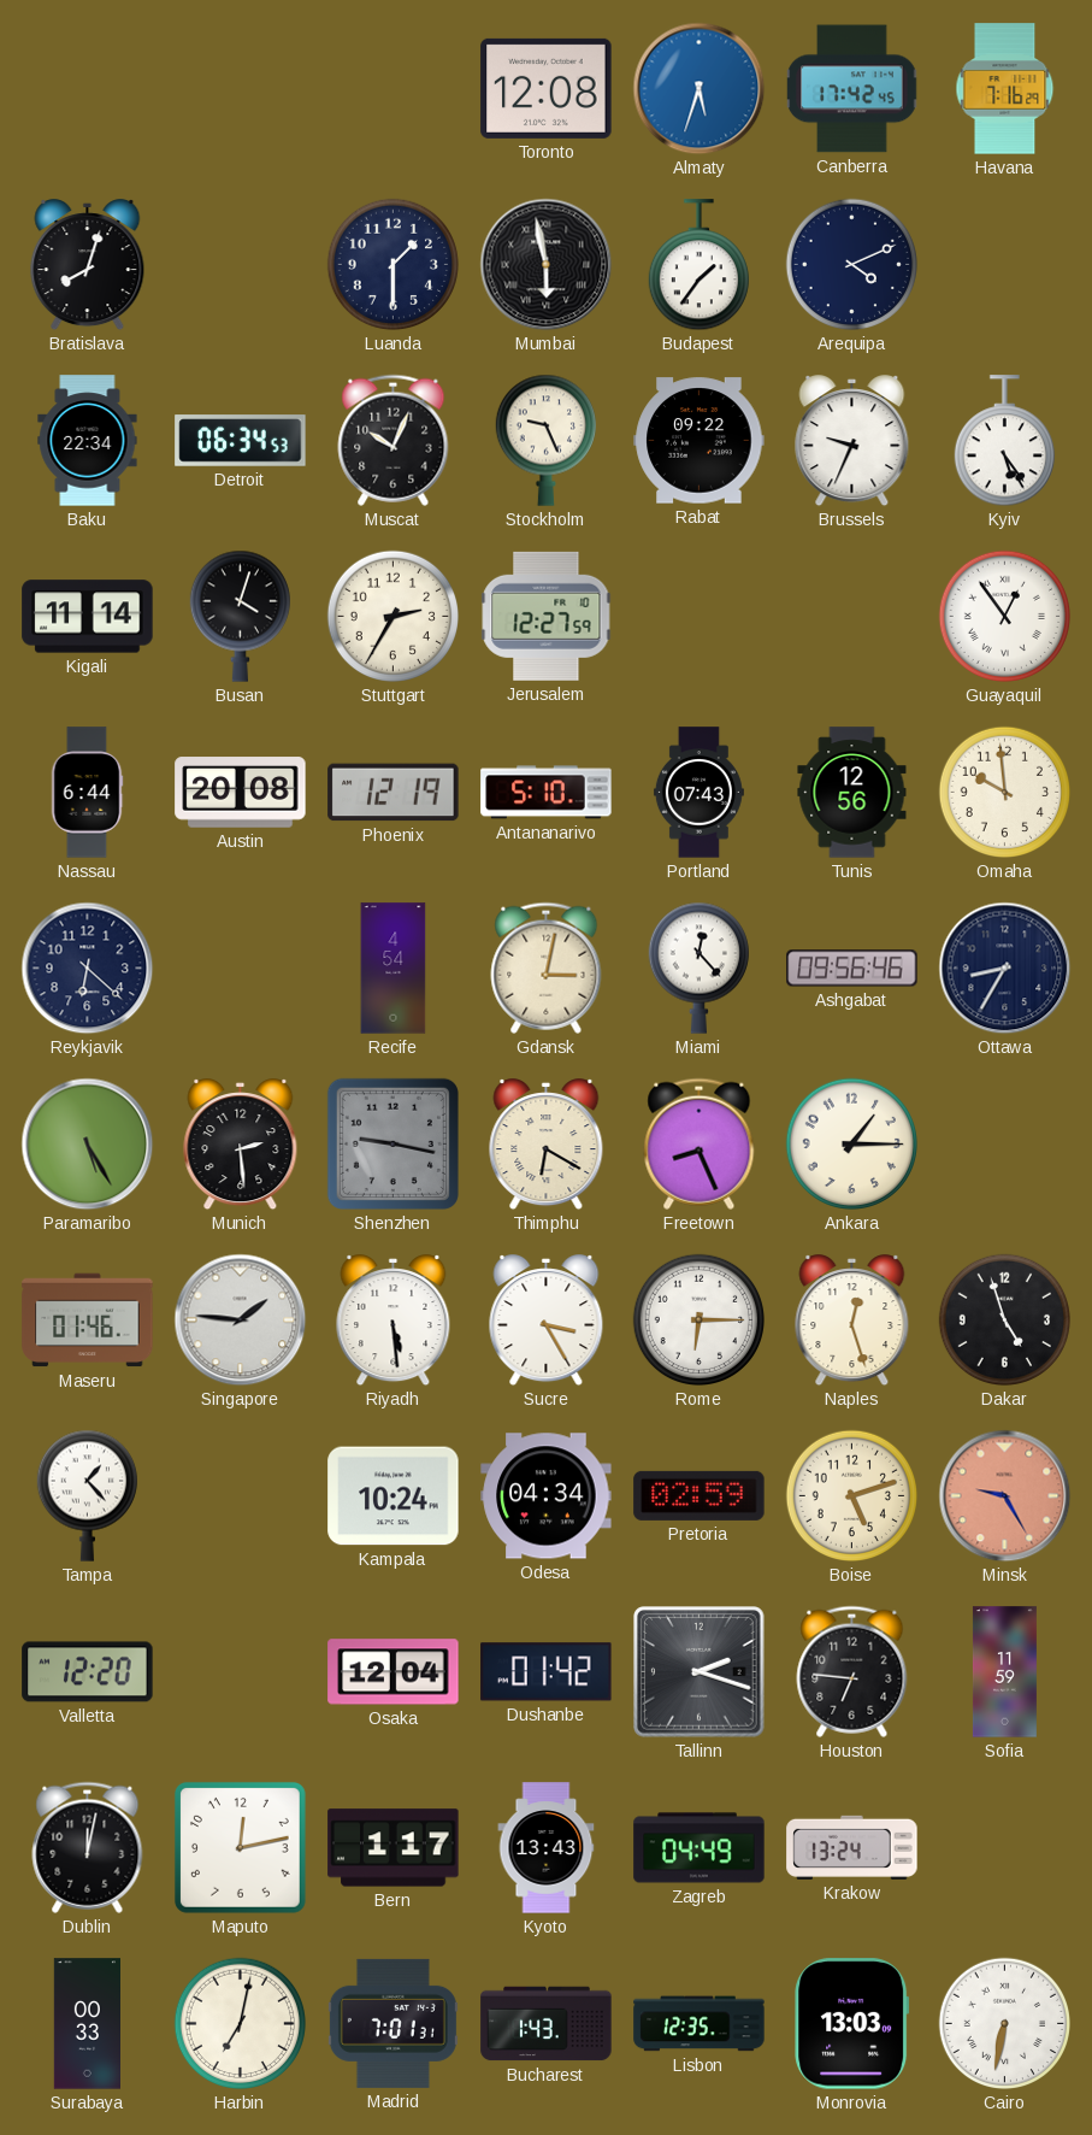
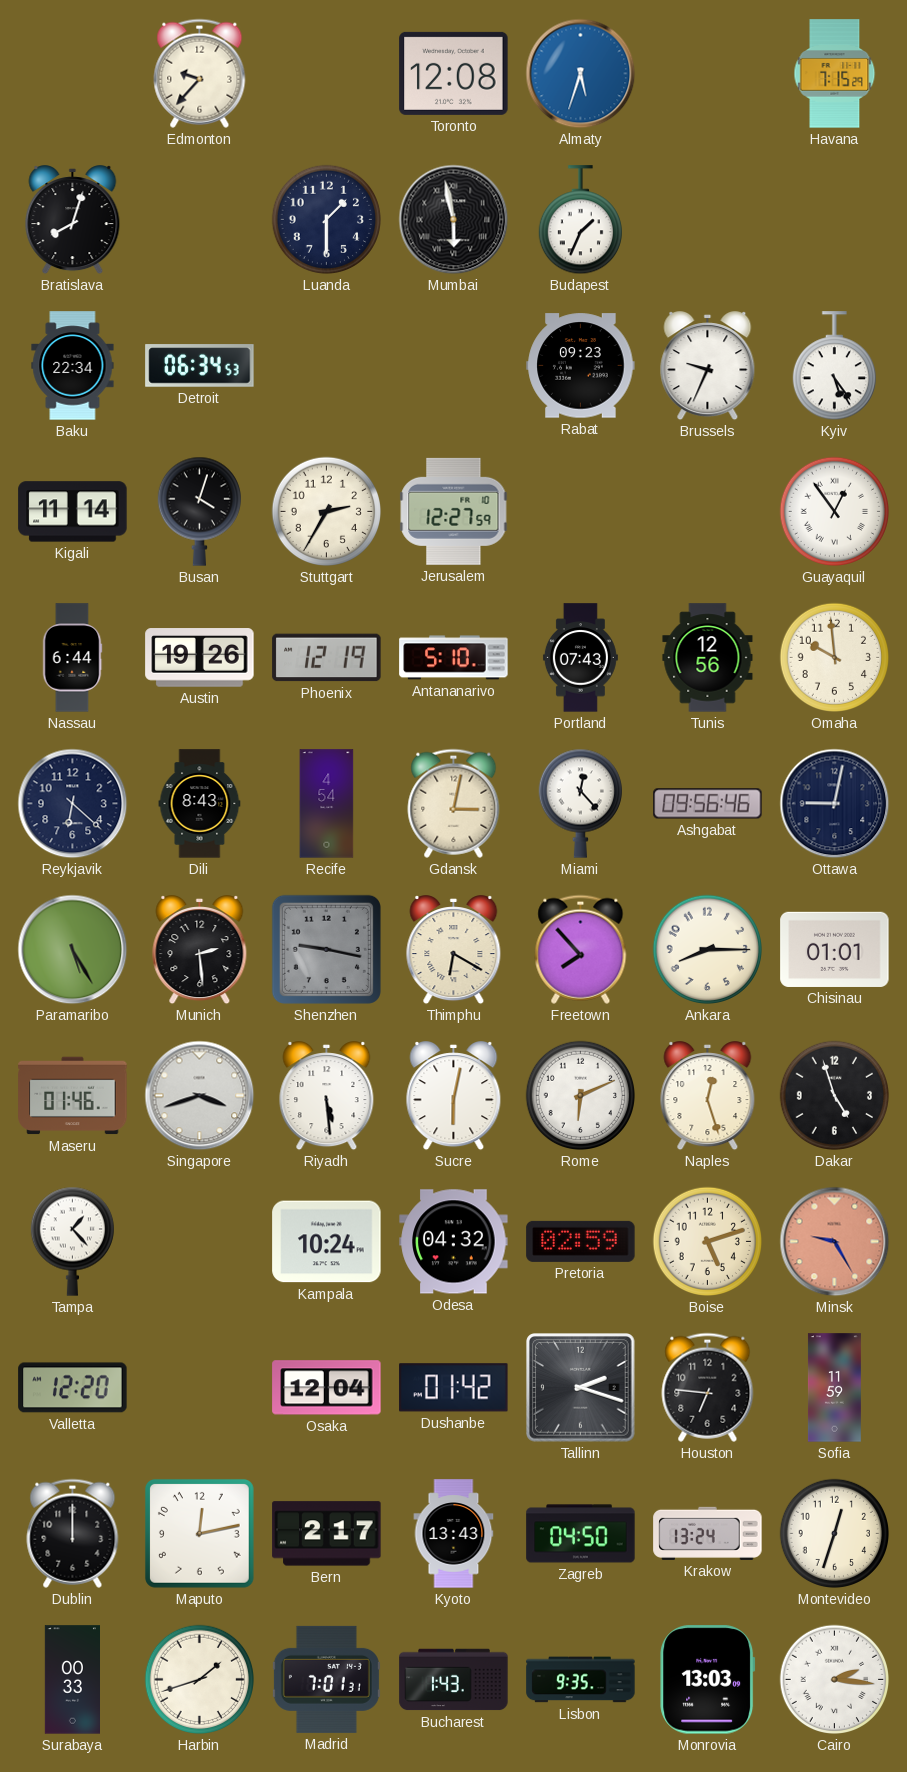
Edmonton: none -> 9:37
Canberra: 17:42 -> none
Havana: 7:16 -> 7:15
Budapest: 1:36 -> 1:34
Arequipa: 4:11 -> none
Muscat: 10:04 -> none
Stockholm: 9:26 -> none
Rabat: 09:22 -> 09:23
Austin: 20:08 -> 19:26
Dili: none -> 8:43
Ottawa: 8:35 -> 9:02
Freetown: 8:26 -> 7:53
Ankara: 1:15 -> 8:15
Chisinau: none -> 01:01
Singapore: 1:46 -> 3:42
Sucre: 3:25 -> 6:02
Rome: 6:15 -> 6:11
Odesa: 04:34 -> 04:32
Dublin: 12:02 -> 12:00
Bern: 1:17 -> 2:17
Zagreb: 04:49 -> 04:50
Montevideo: none -> 12:33
Harbin: 7:02 -> 1:42
Lisbon: 12:35 -> 9:35
Cairo: 6:32 -> 2:16
